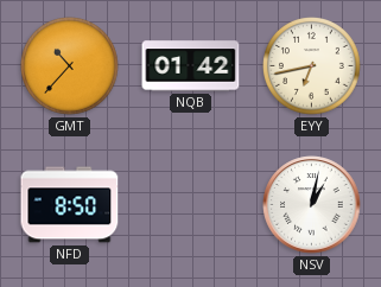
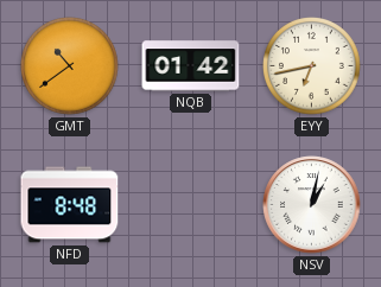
GMT: 10:37 -> 10:39
NFD: 8:50 -> 8:48
